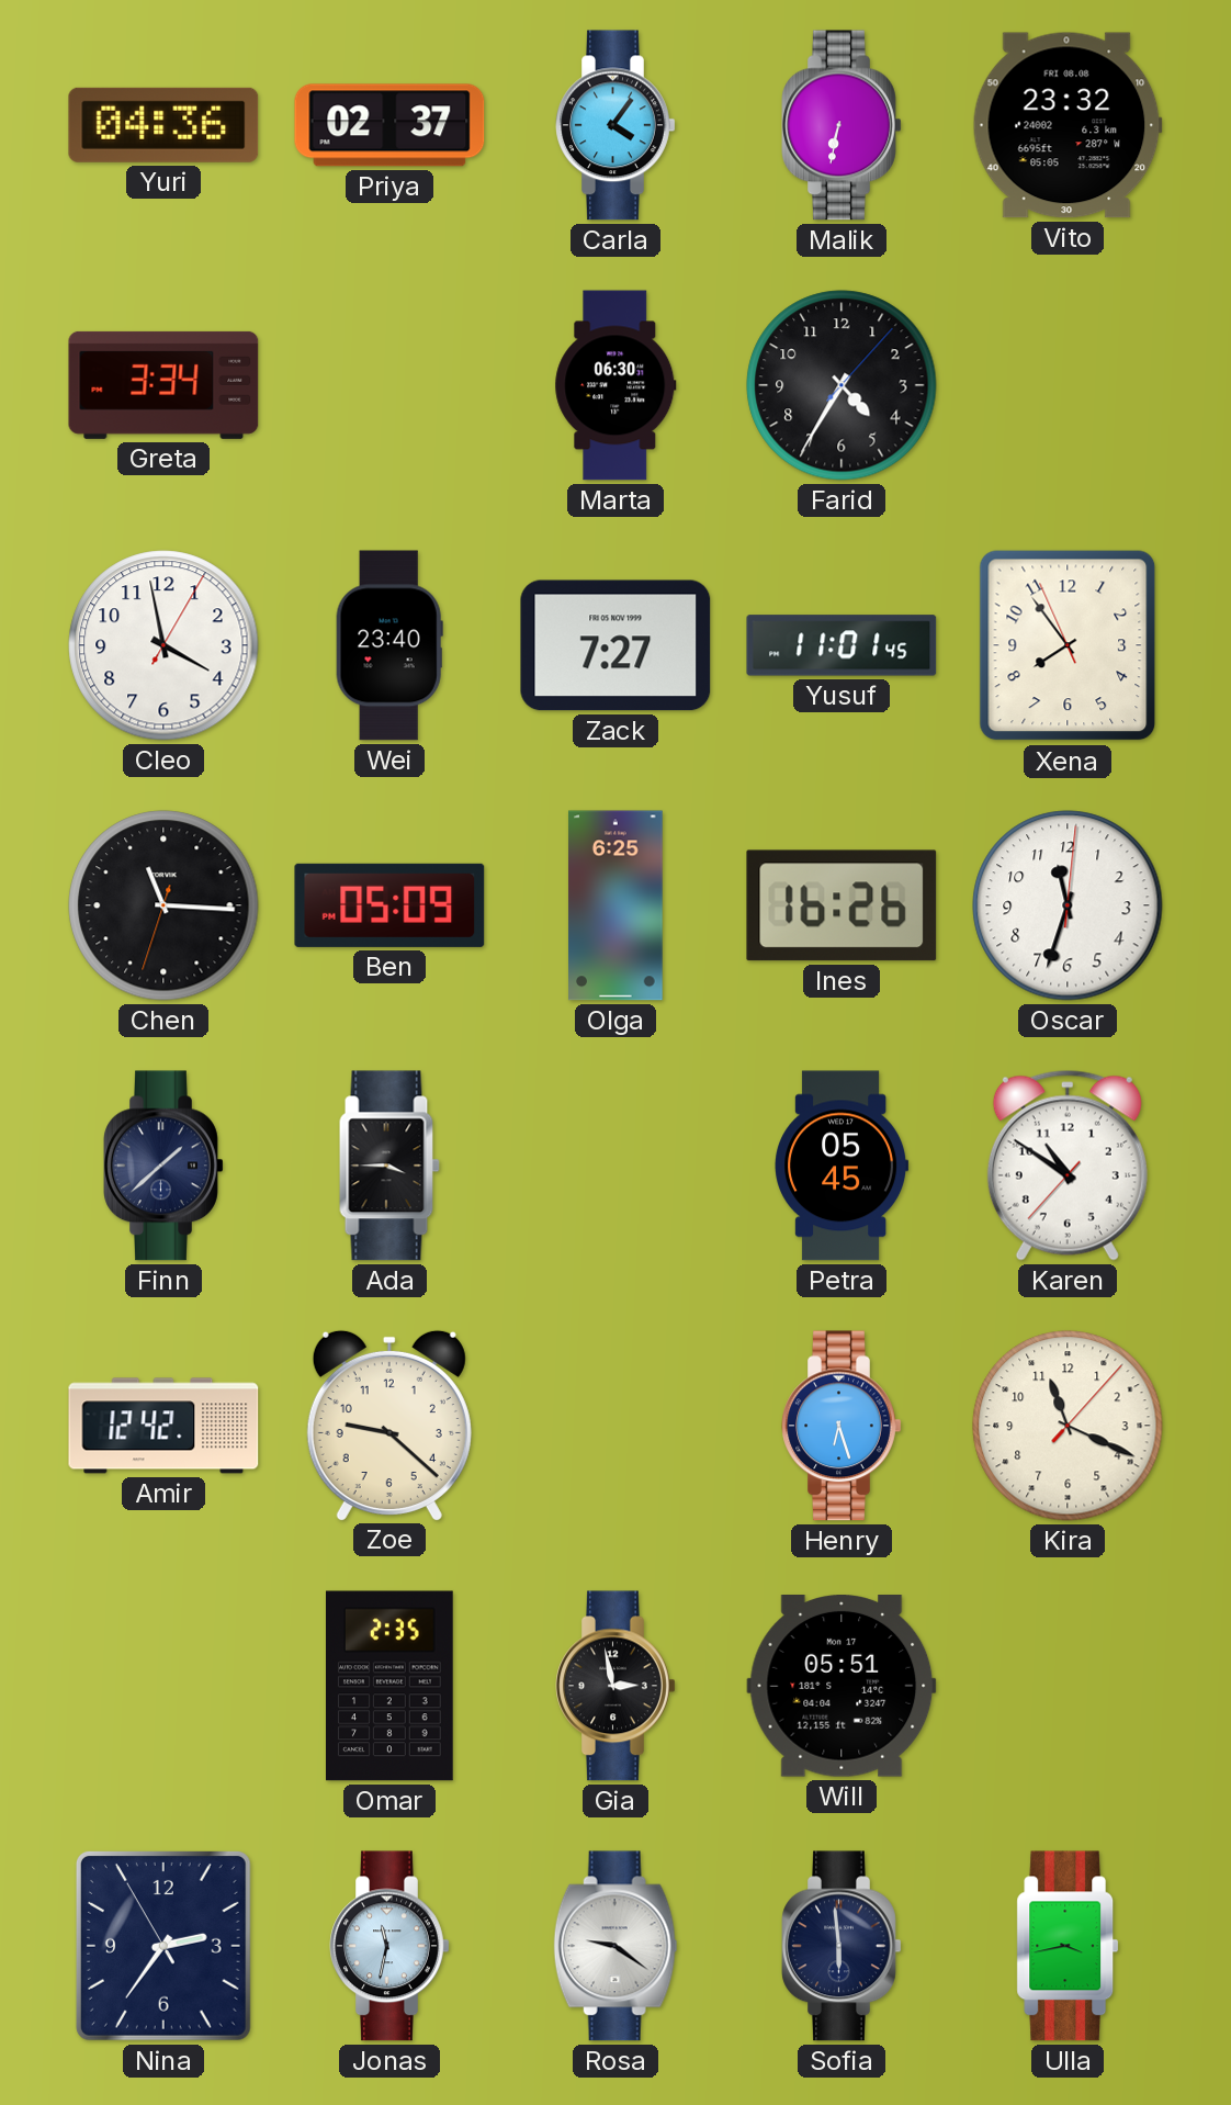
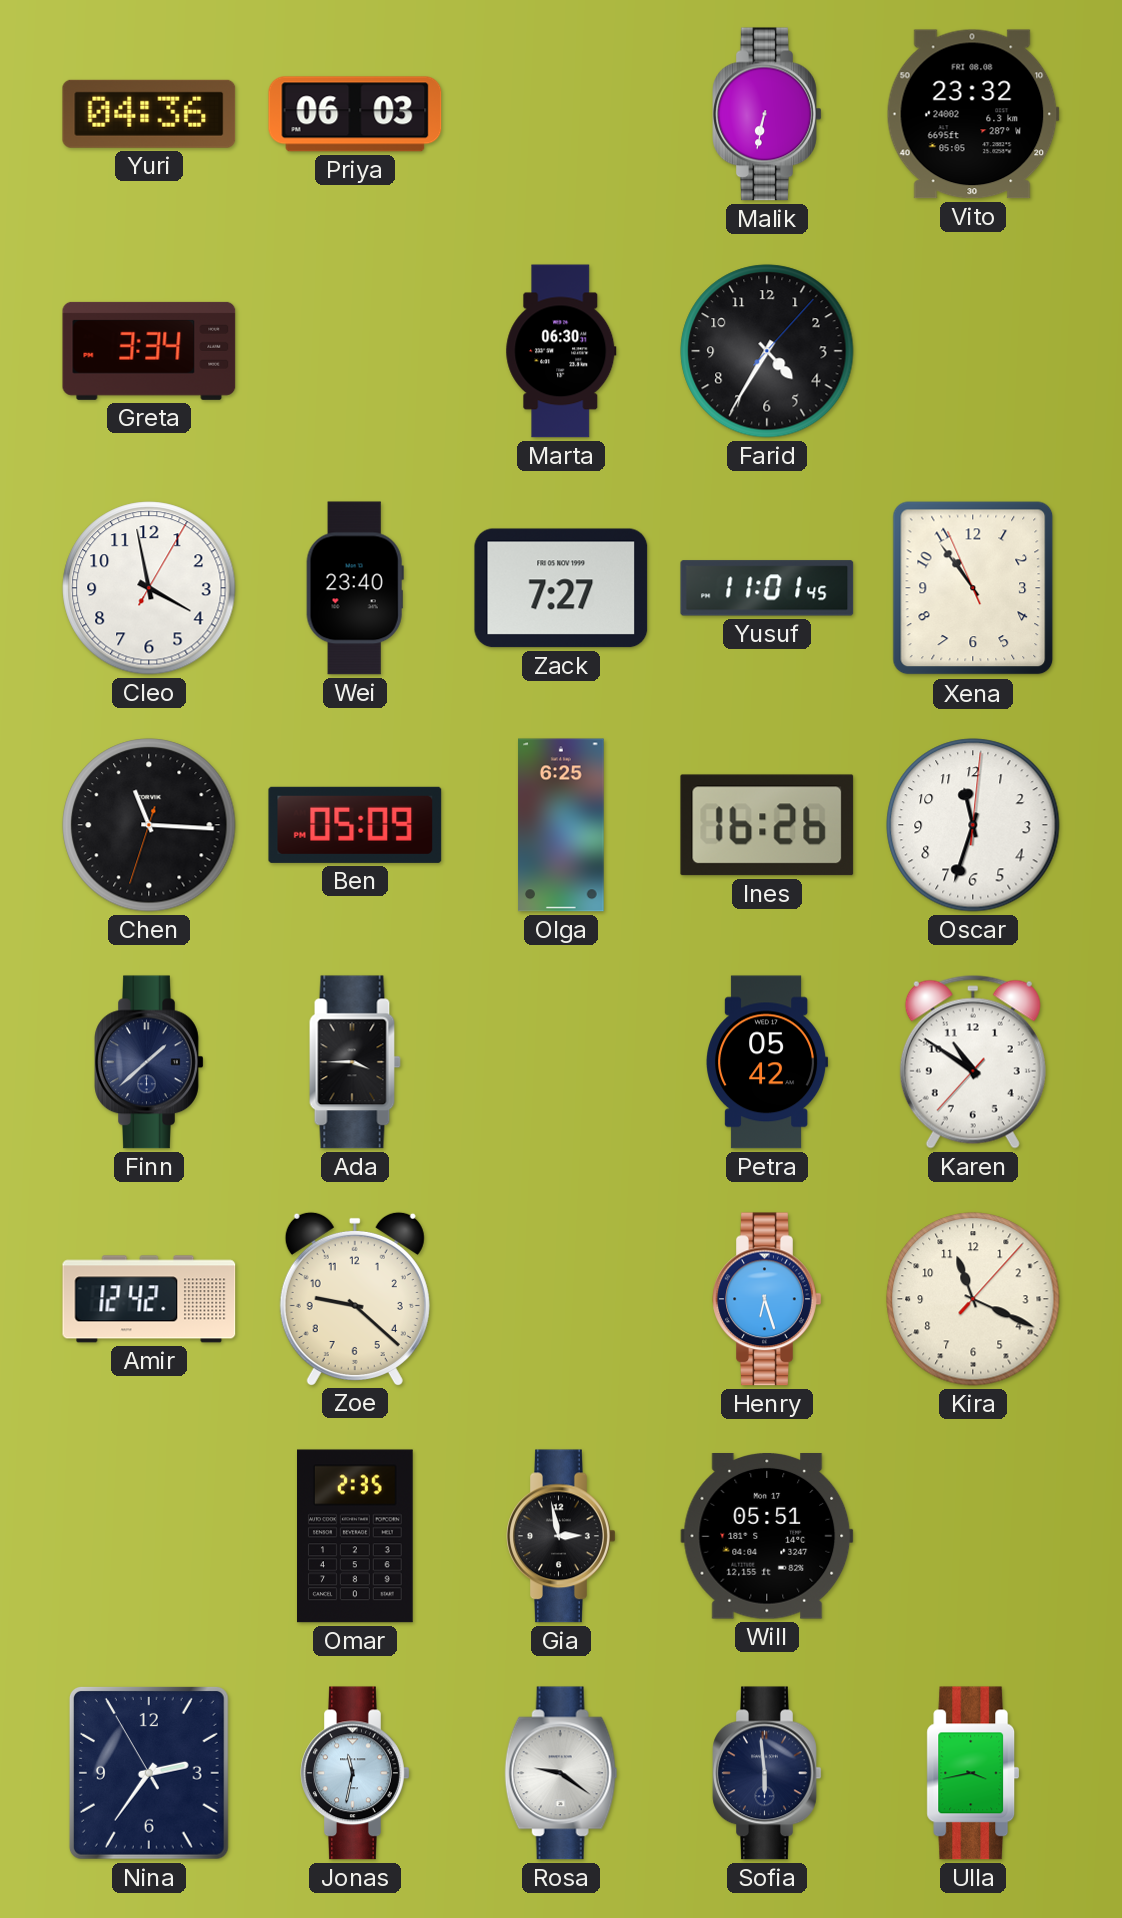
Priya: 02:37 -> 06:03
Carla: 4:06 -> none
Xena: 7:53 -> 10:53
Petra: 05:45 -> 05:42
